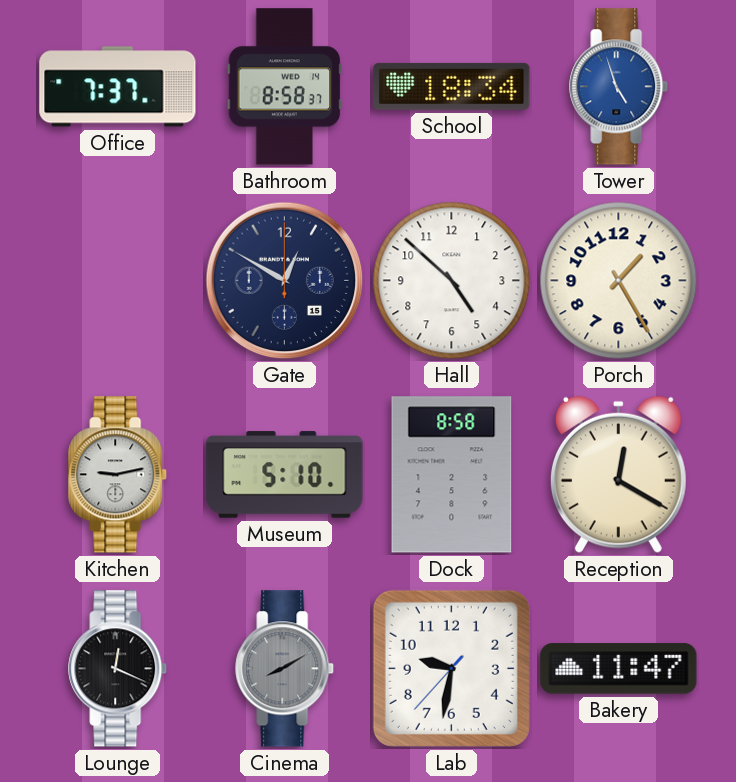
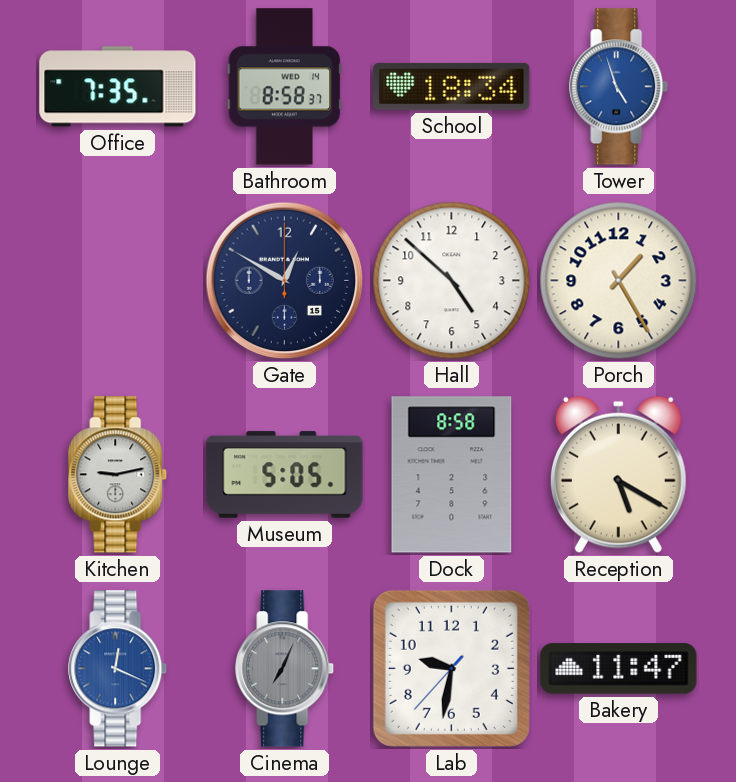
Office: 7:37 -> 7:35
Museum: 5:10 -> 5:05
Reception: 12:20 -> 5:20
Lounge dial: black -> blue
Cinema: 8:10 -> 7:04
